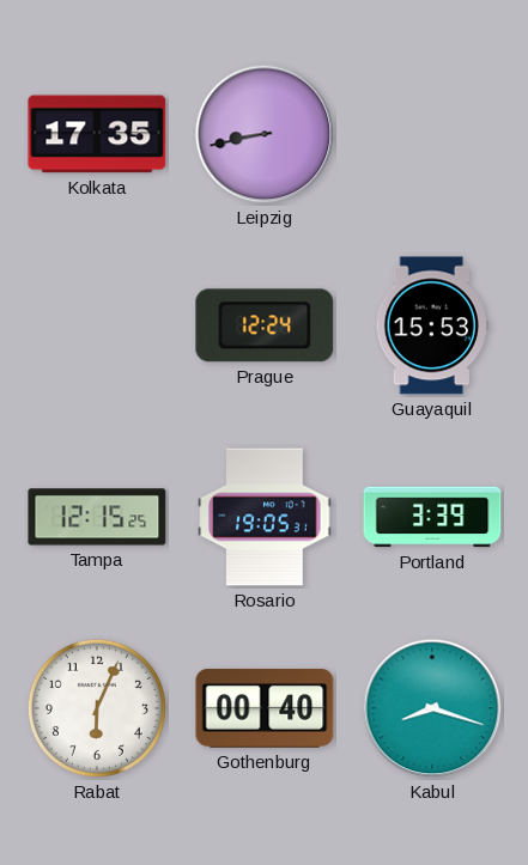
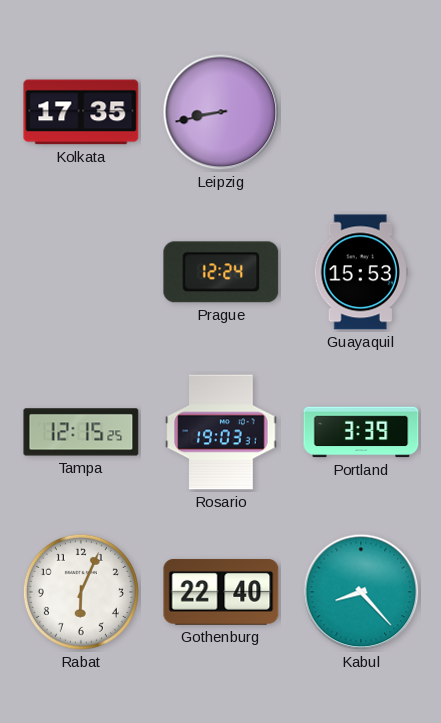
Rosario: 19:05 -> 19:03
Gothenburg: 00:40 -> 22:40
Kabul: 8:18 -> 8:23
